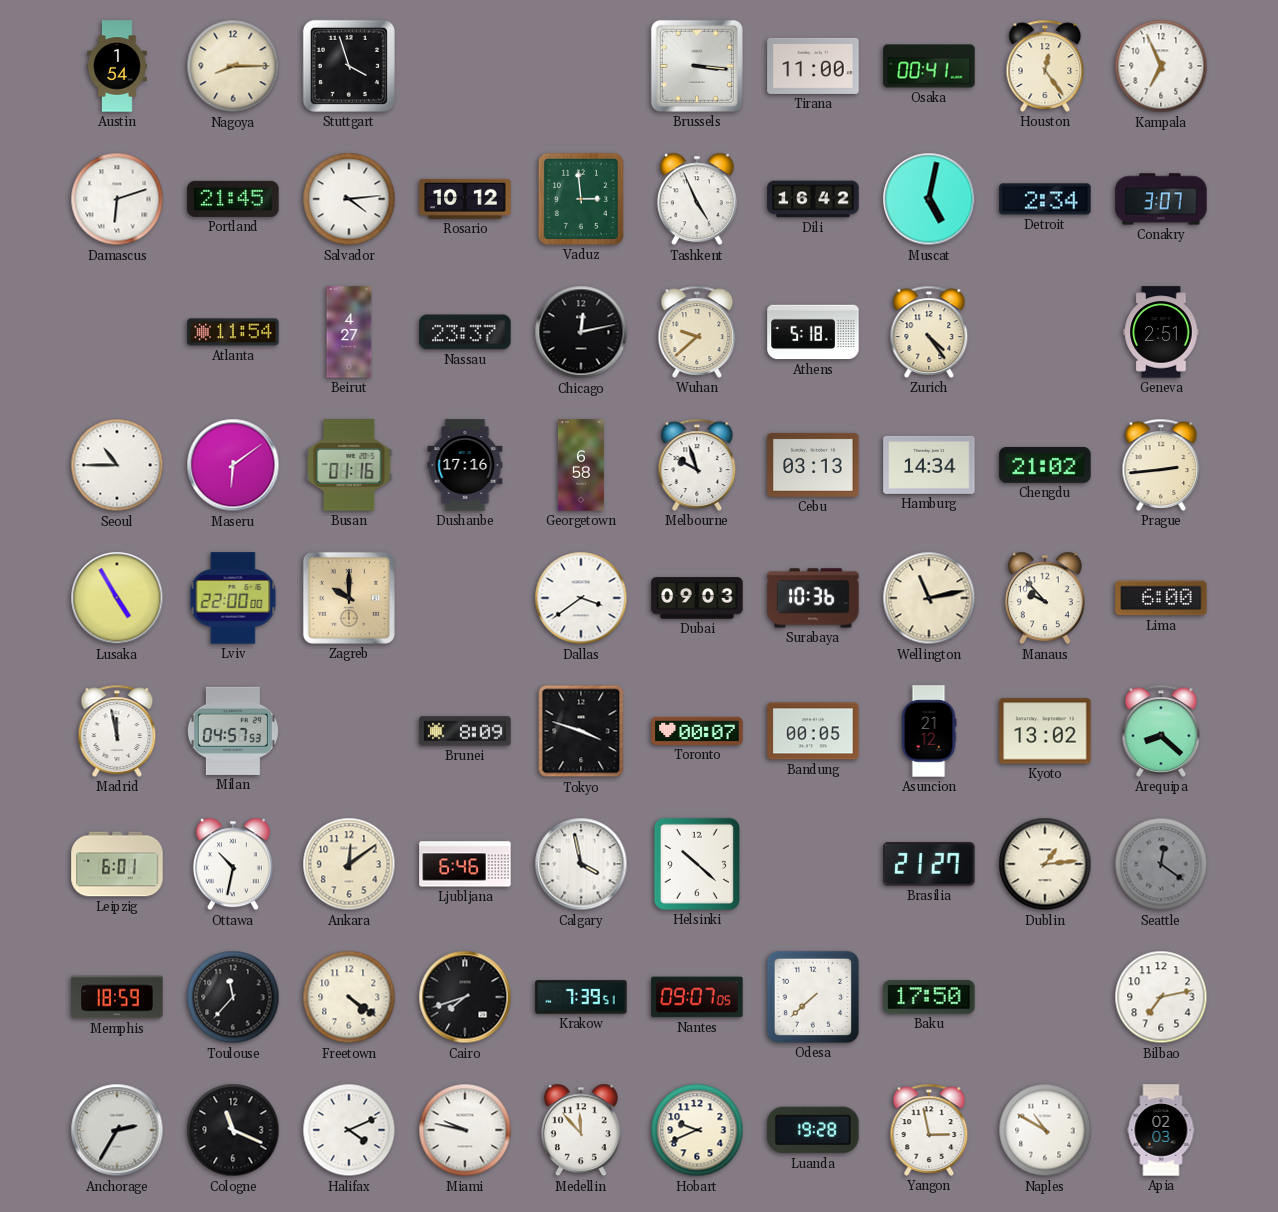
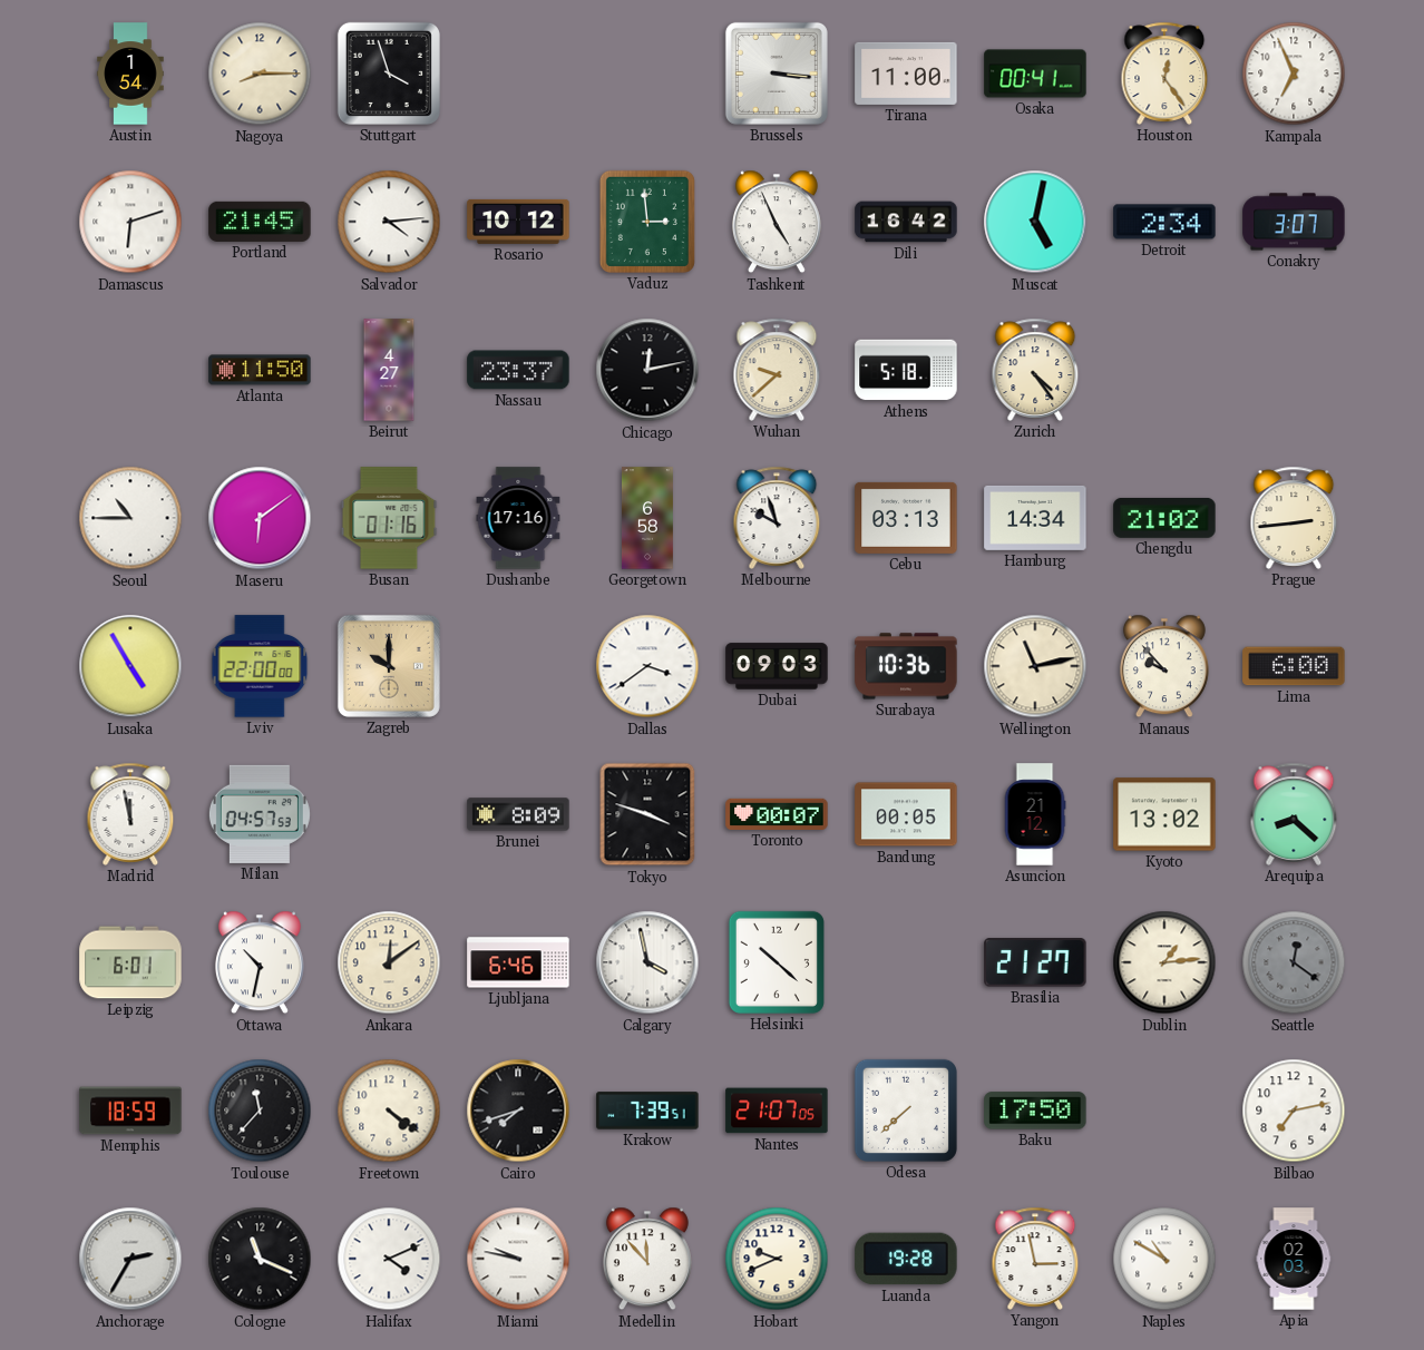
Atlanta: 11:54 -> 11:50
Geneva: 2:51 -> none
Nantes: 09:07 -> 21:07
